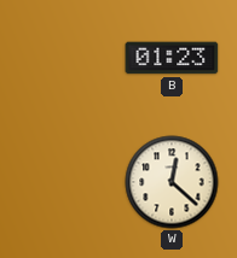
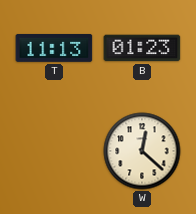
T: none -> 11:13
